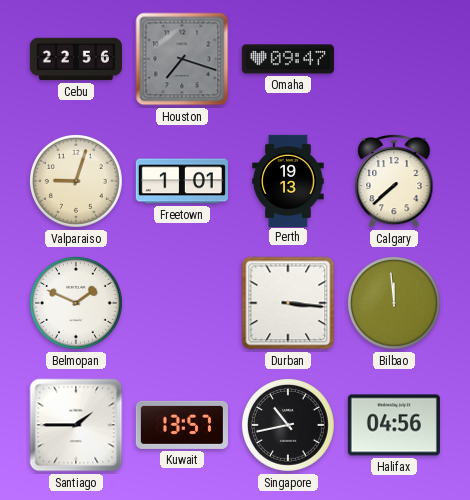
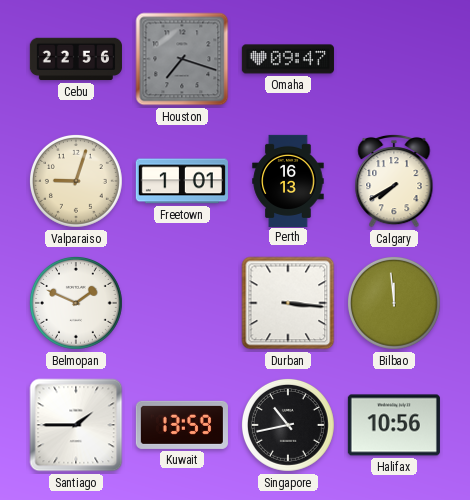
Perth: 19:13 -> 16:13
Calgary: 7:38 -> 7:40
Kuwait: 13:57 -> 13:59
Halifax: 04:56 -> 10:56
